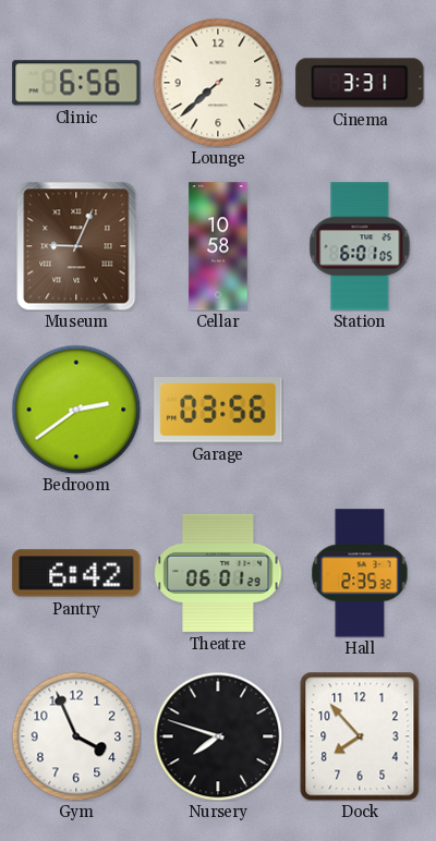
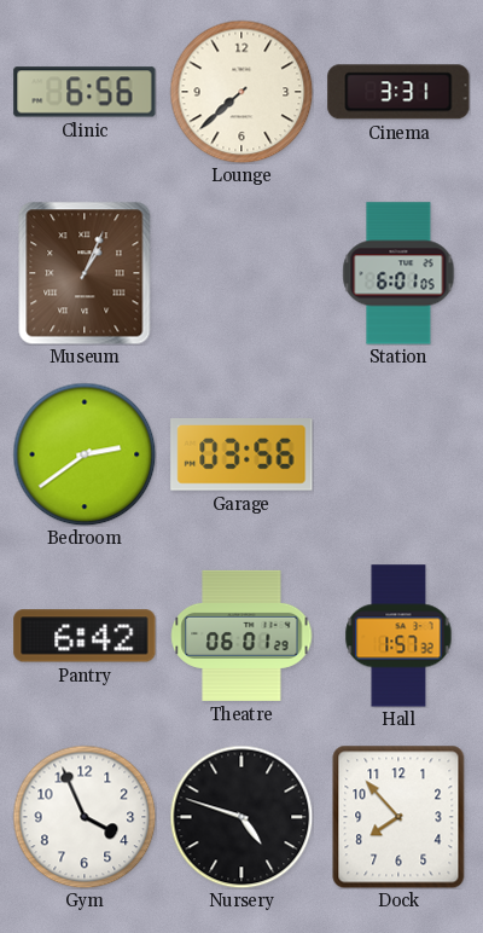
Museum: 9:04 -> 1:04
Cellar: 10:58 -> none
Hall: 2:35 -> 1:57
Nursery: 7:48 -> 4:48
